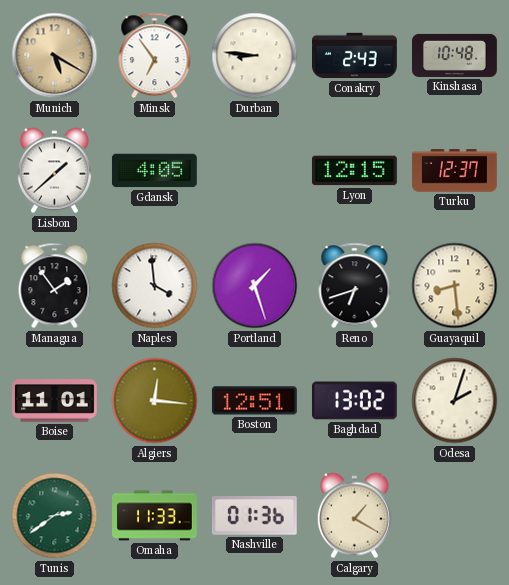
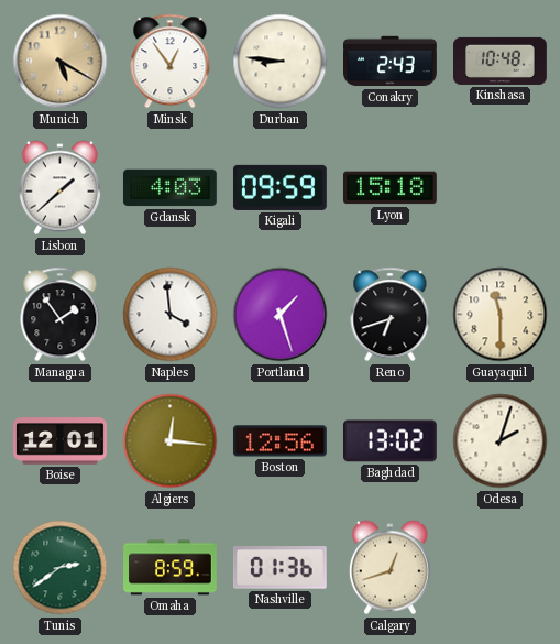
Minsk: 6:54 -> 12:54
Gdansk: 4:05 -> 4:03
Kigali: none -> 09:59
Lyon: 12:15 -> 15:18
Turku: 12:37 -> none
Guayaquil: 8:29 -> 11:30
Boise: 11:01 -> 12:01
Boston: 12:51 -> 12:56
Omaha: 11:33 -> 8:59
Calgary: 1:20 -> 12:42
